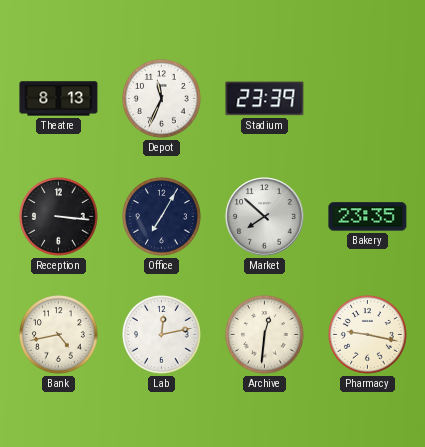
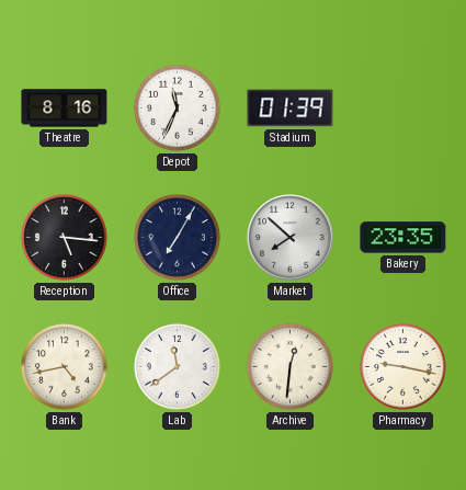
Theatre: 8:13 -> 8:16
Stadium: 23:39 -> 01:39
Reception: 3:16 -> 5:16
Lab: 12:13 -> 11:39
